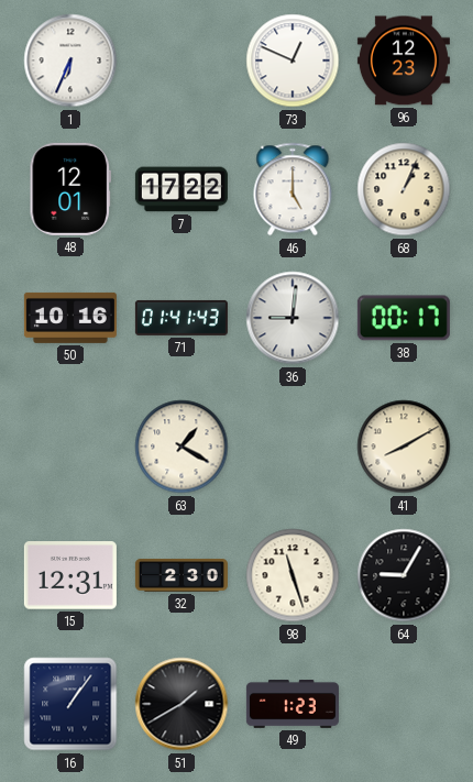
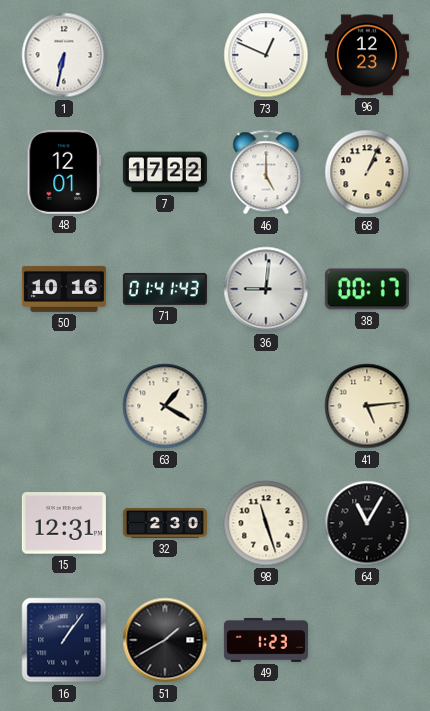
1: 6:34 -> 6:32
41: 8:10 -> 5:14
64: 9:05 -> 11:05
